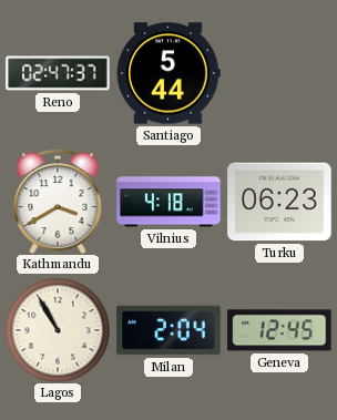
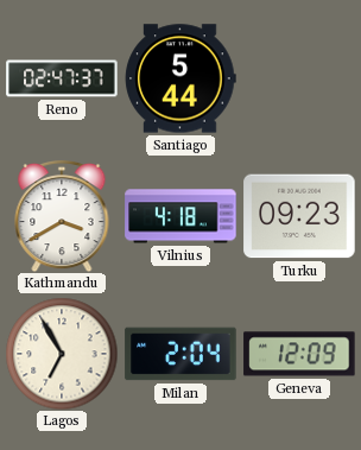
Turku: 06:23 -> 09:23
Lagos: 10:55 -> 6:55
Geneva: 12:45 -> 12:09
